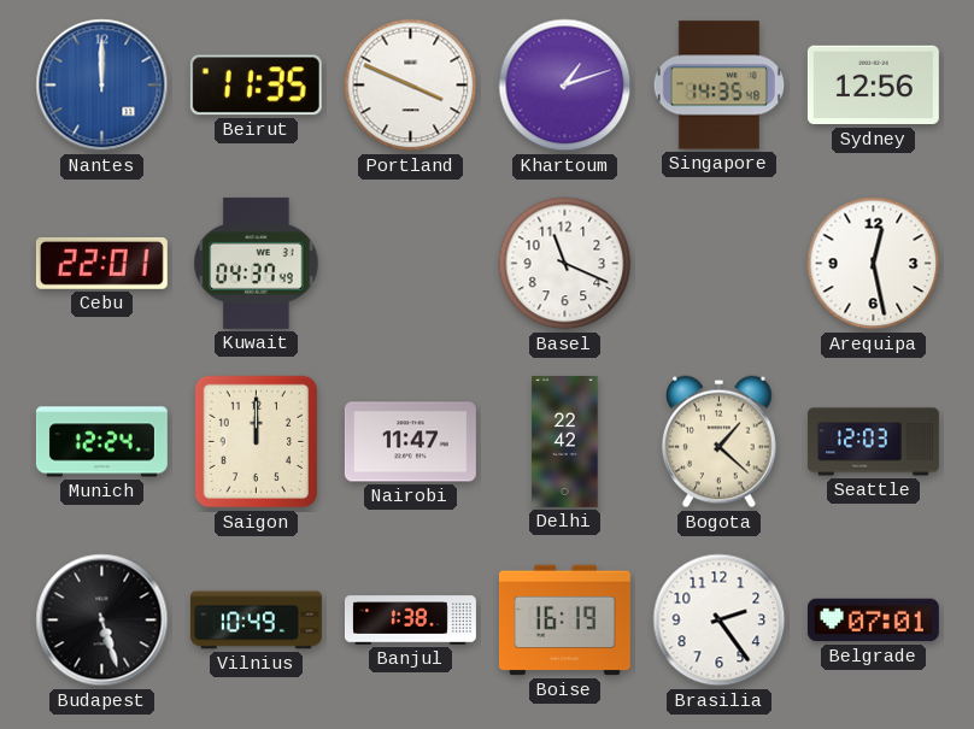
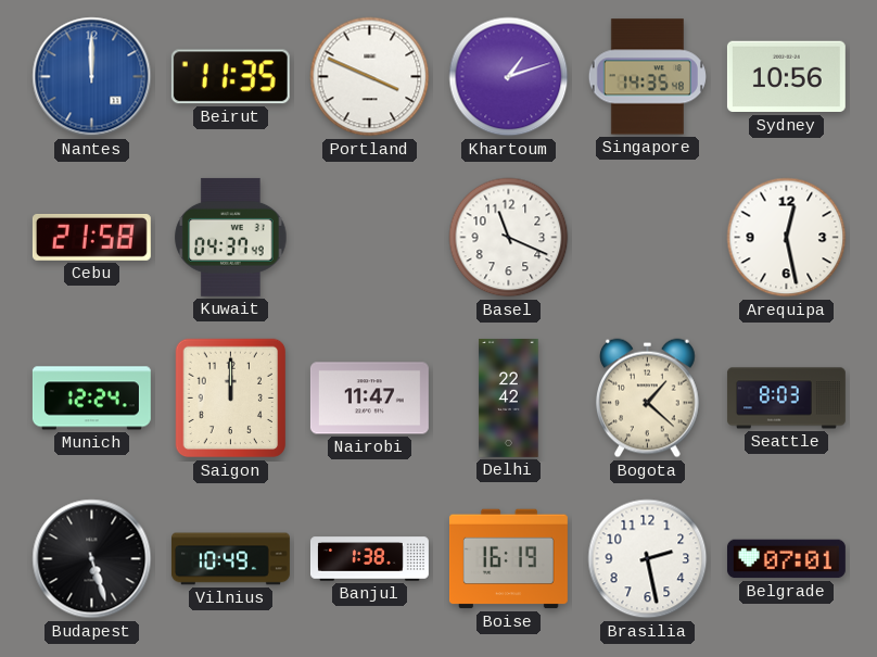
Sydney: 12:56 -> 10:56
Cebu: 22:01 -> 21:58
Seattle: 12:03 -> 8:03
Brasilia: 2:24 -> 2:28
